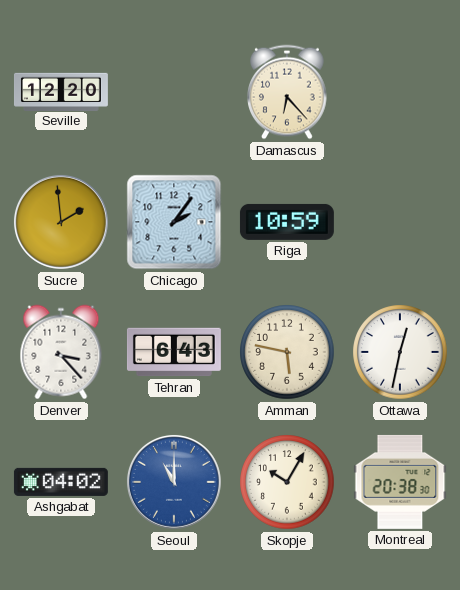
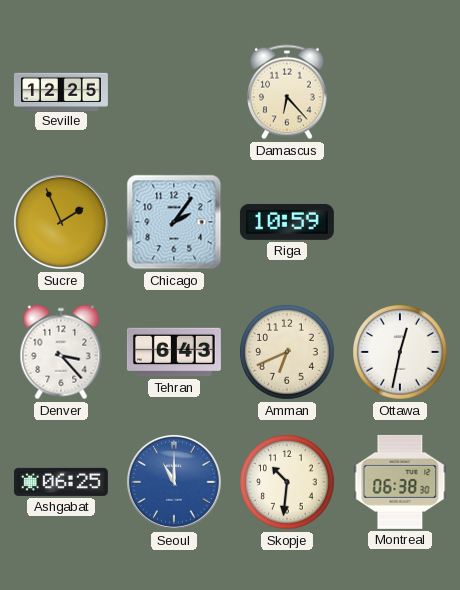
Seville: 12:20 -> 12:25
Sucre: 1:59 -> 1:56
Amman: 5:47 -> 6:41
Ashgabat: 04:02 -> 06:25
Skopje: 10:05 -> 10:31
Montreal: 20:38 -> 06:38
